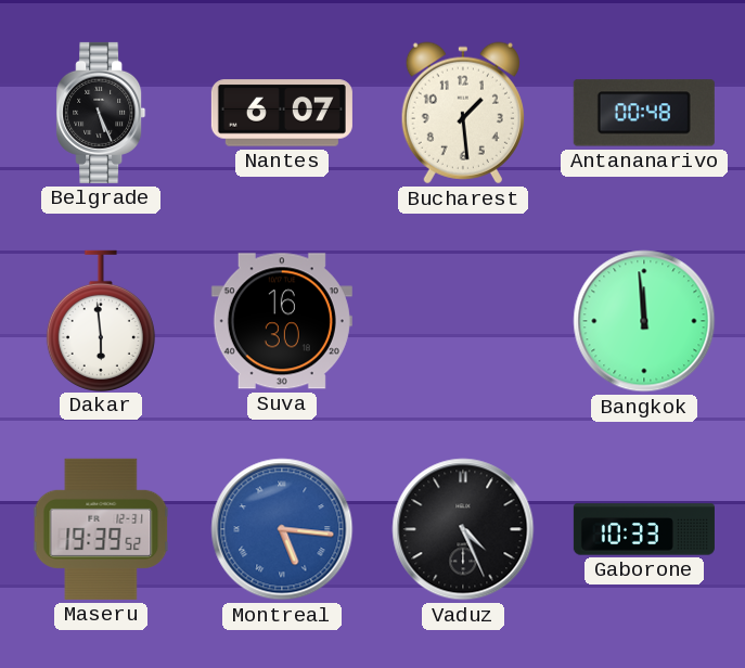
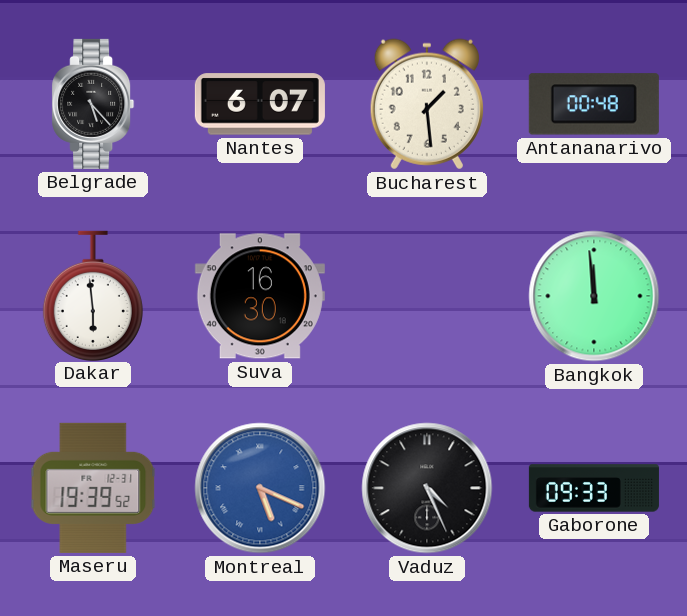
Belgrade: 5:26 -> 5:23
Montreal: 5:16 -> 5:19
Gaborone: 10:33 -> 09:33
